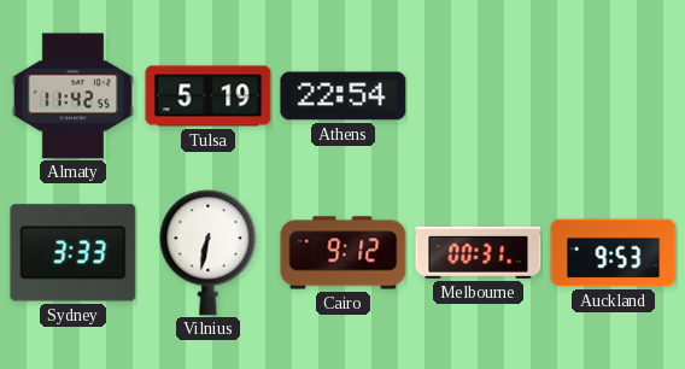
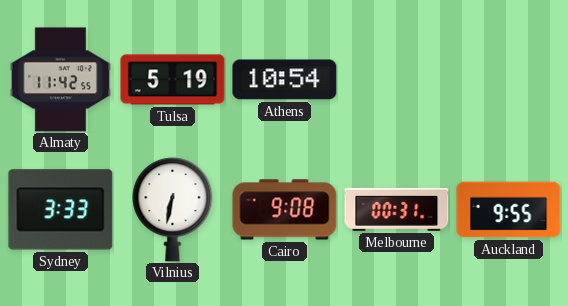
Athens: 22:54 -> 10:54
Cairo: 9:12 -> 9:08
Auckland: 9:53 -> 9:55
